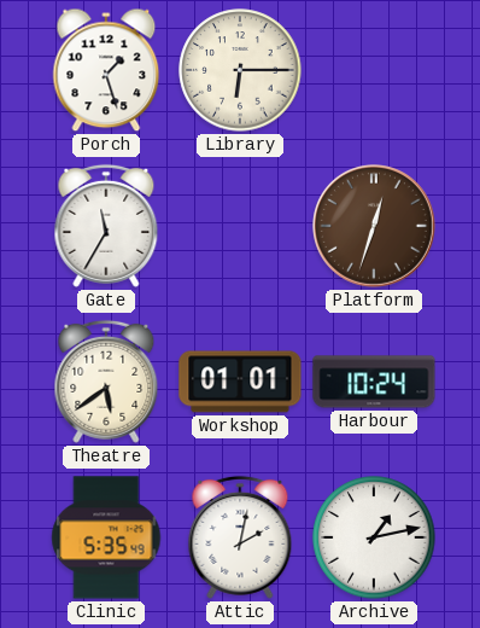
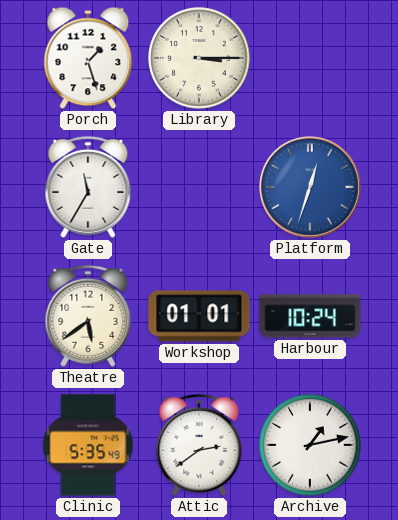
Library: 6:15 -> 3:15
Platform dial: brown -> blue
Attic: 2:02 -> 2:39
